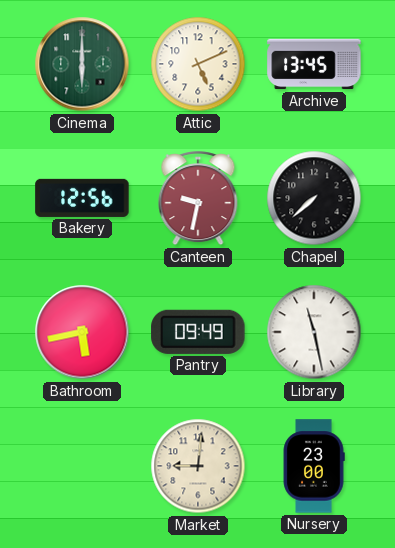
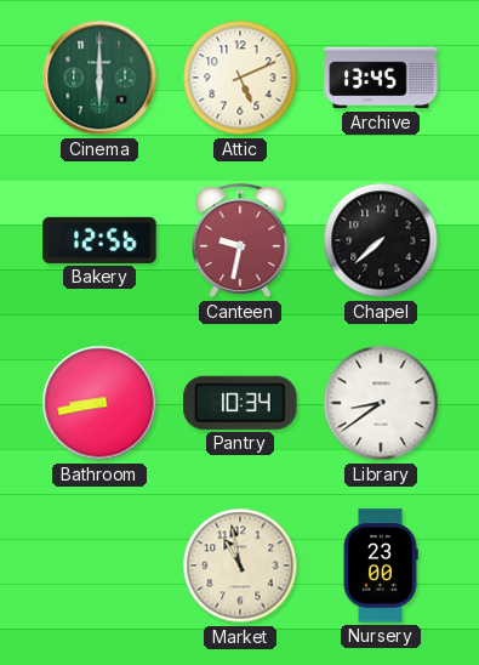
Bathroom: 5:43 -> 8:43
Pantry: 09:49 -> 10:34
Library: 11:28 -> 8:39
Market: 9:01 -> 10:58
